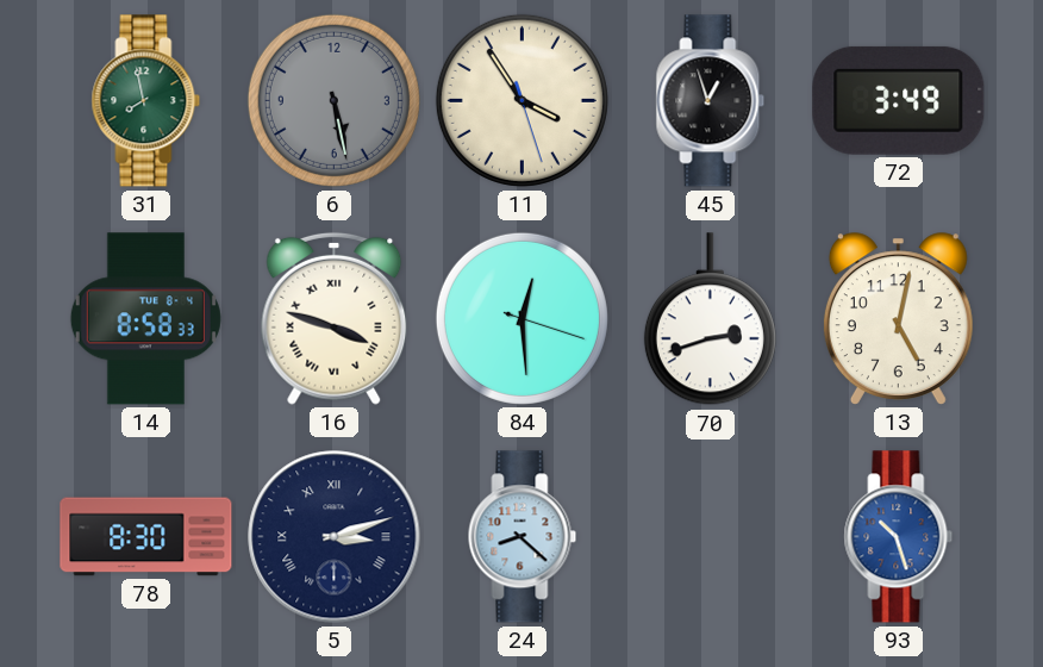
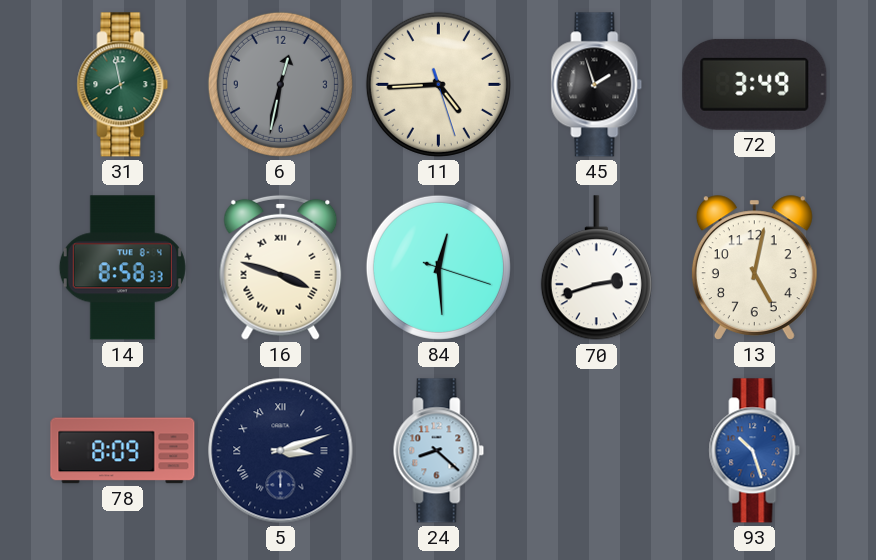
6: 5:28 -> 12:32
11: 3:54 -> 4:44
45: 12:57 -> 1:57
78: 8:30 -> 8:09
